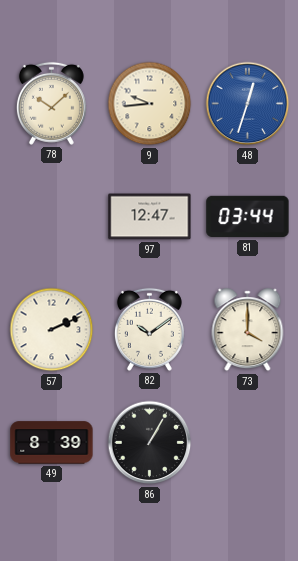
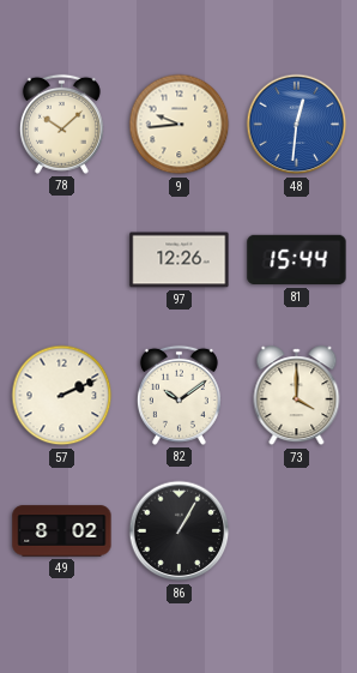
48: 12:33 -> 12:31
97: 12:47 -> 12:26
81: 03:44 -> 15:44
49: 8:39 -> 8:02
